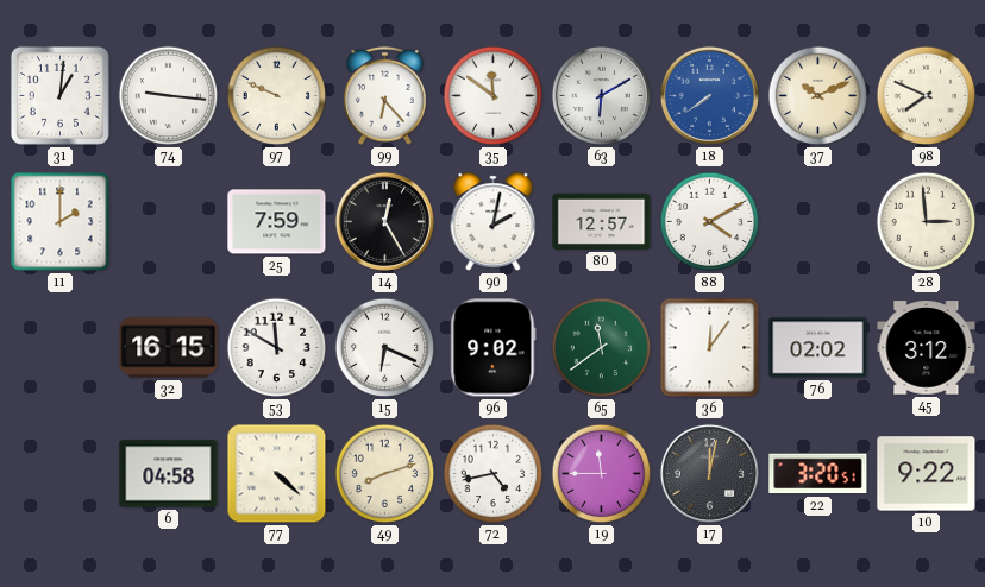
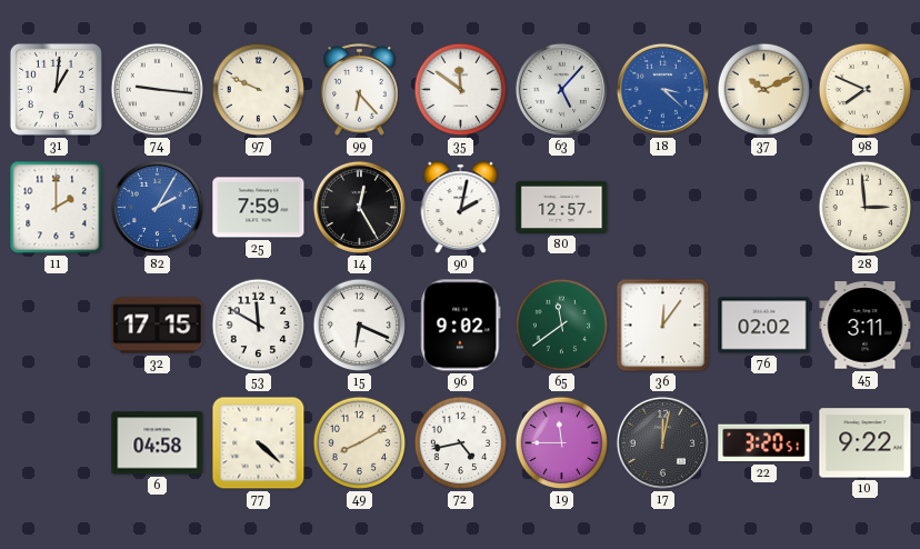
63: 6:10 -> 5:07
18: 7:39 -> 3:22
82: none -> 2:05
88: 4:10 -> none
32: 16:15 -> 17:15
45: 3:12 -> 3:11
49: 8:12 -> 8:10
